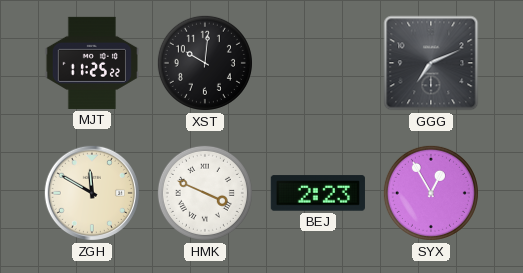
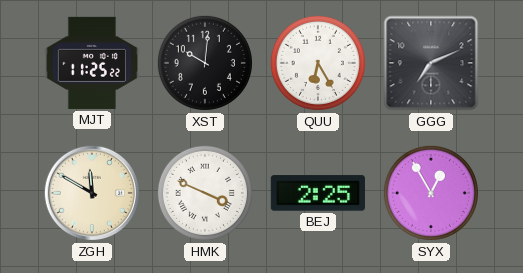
QUU: none -> 6:25
BEJ: 2:23 -> 2:25
